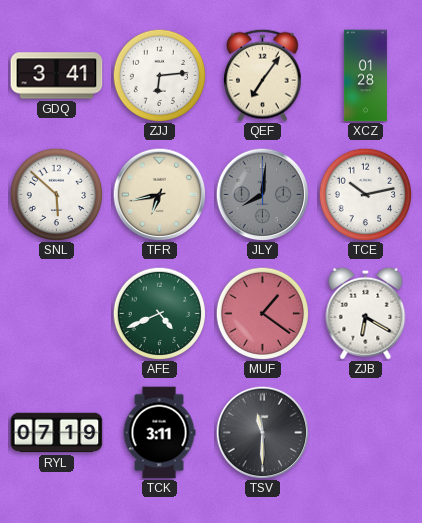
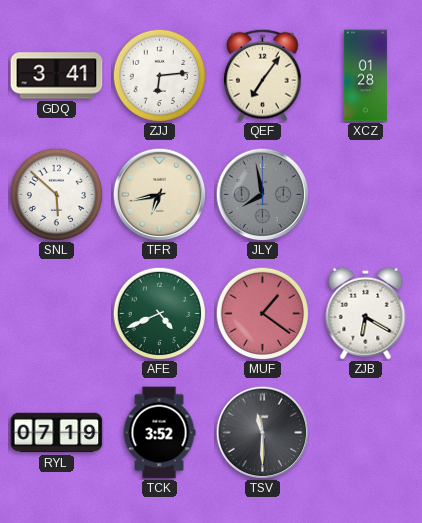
JLY: 8:01 -> 7:58
TCE: 10:13 -> none
TCK: 3:11 -> 3:52
